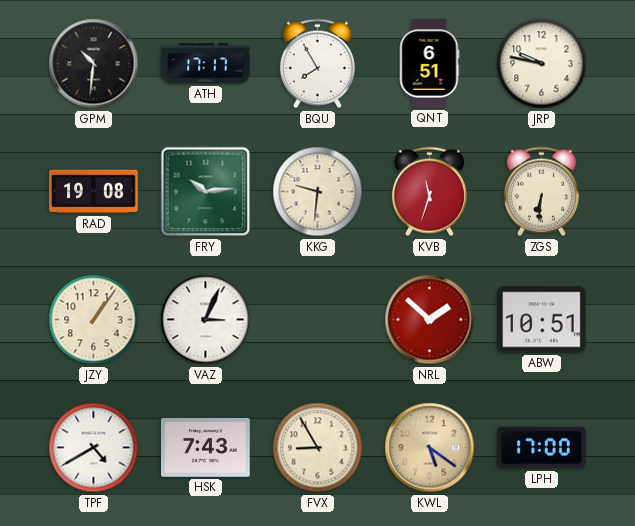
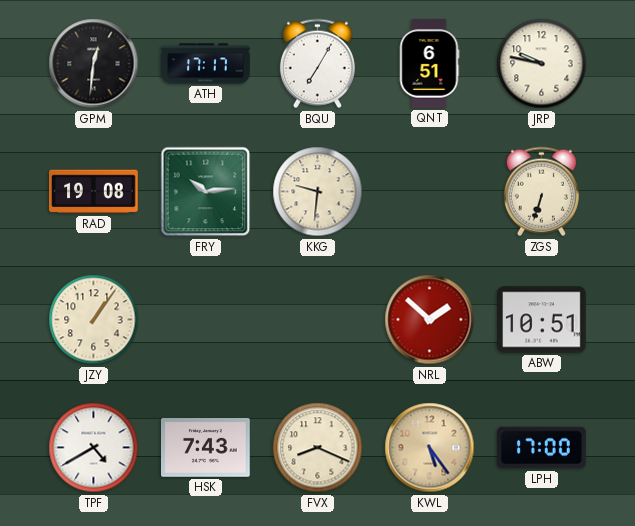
GPM: 10:31 -> 12:31
BQU: 7:55 -> 7:05
KVB: 11:33 -> none
ZGS: 6:31 -> 6:33
VAZ: 3:04 -> none
FVX: 8:55 -> 8:19
KWL: 5:21 -> 5:24
